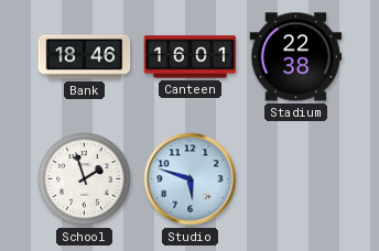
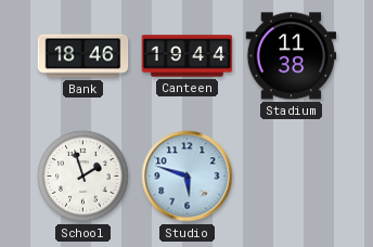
Canteen: 16:01 -> 19:44
Stadium: 22:38 -> 11:38
